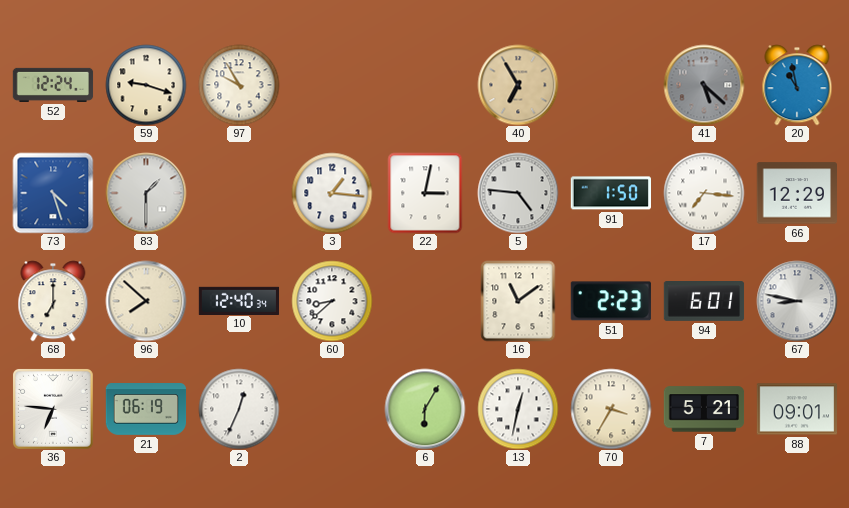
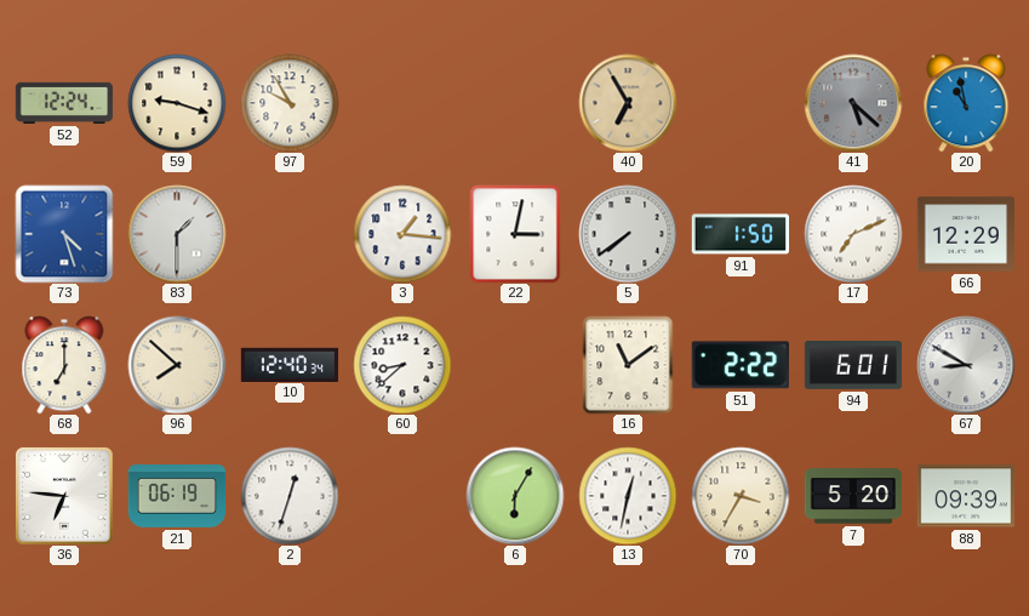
5: 4:46 -> 7:39
17: 7:16 -> 7:11
51: 2:23 -> 2:22
67: 8:47 -> 8:50
2: 12:34 -> 12:33
7: 5:21 -> 5:20
88: 09:01 -> 09:39
